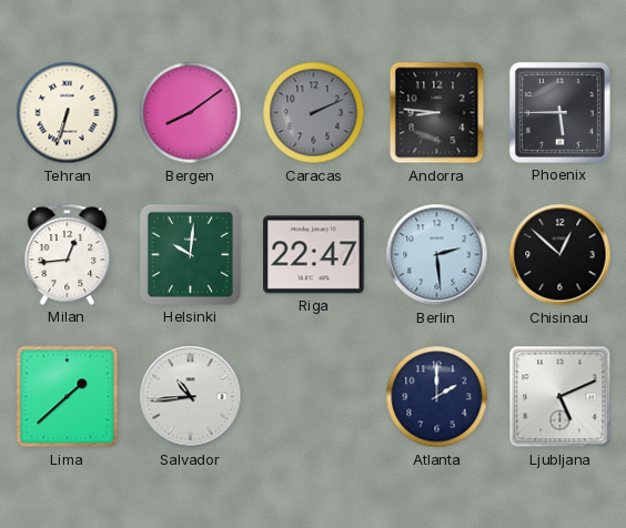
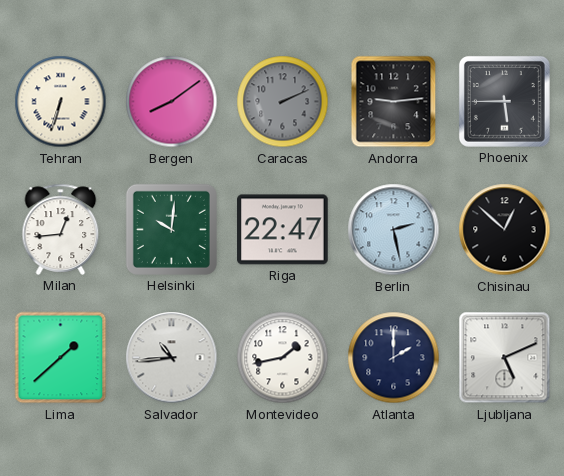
Andorra: 8:46 -> 9:14
Berlin: 2:29 -> 2:28
Montevideo: none -> 1:43
